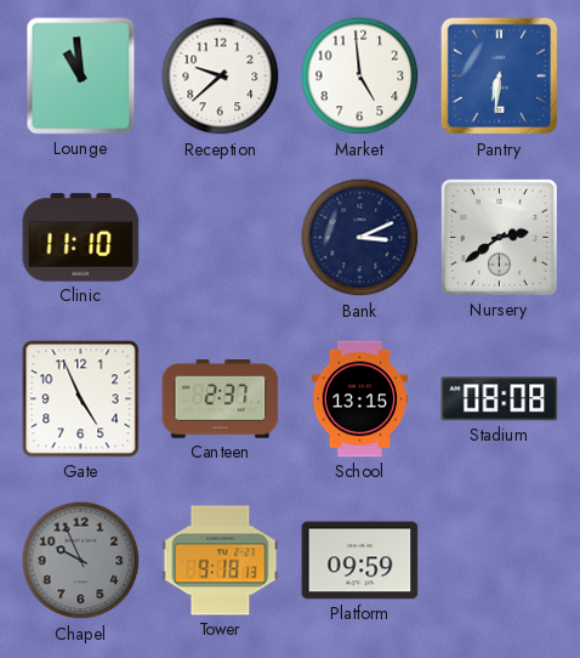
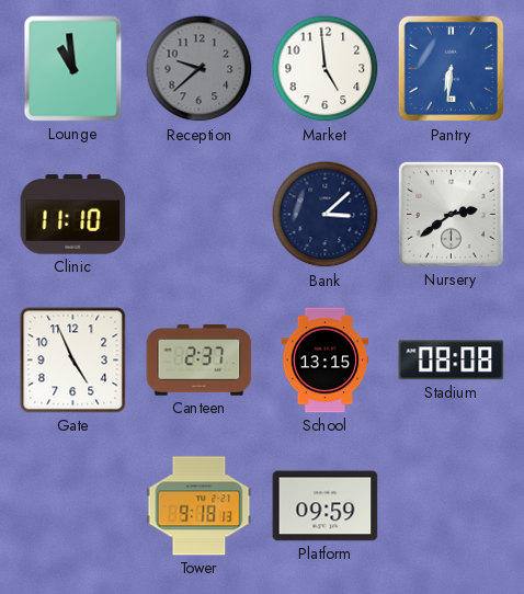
Reception dial: white -> grey
Bank: 3:11 -> 3:08
Chapel: 9:56 -> none
